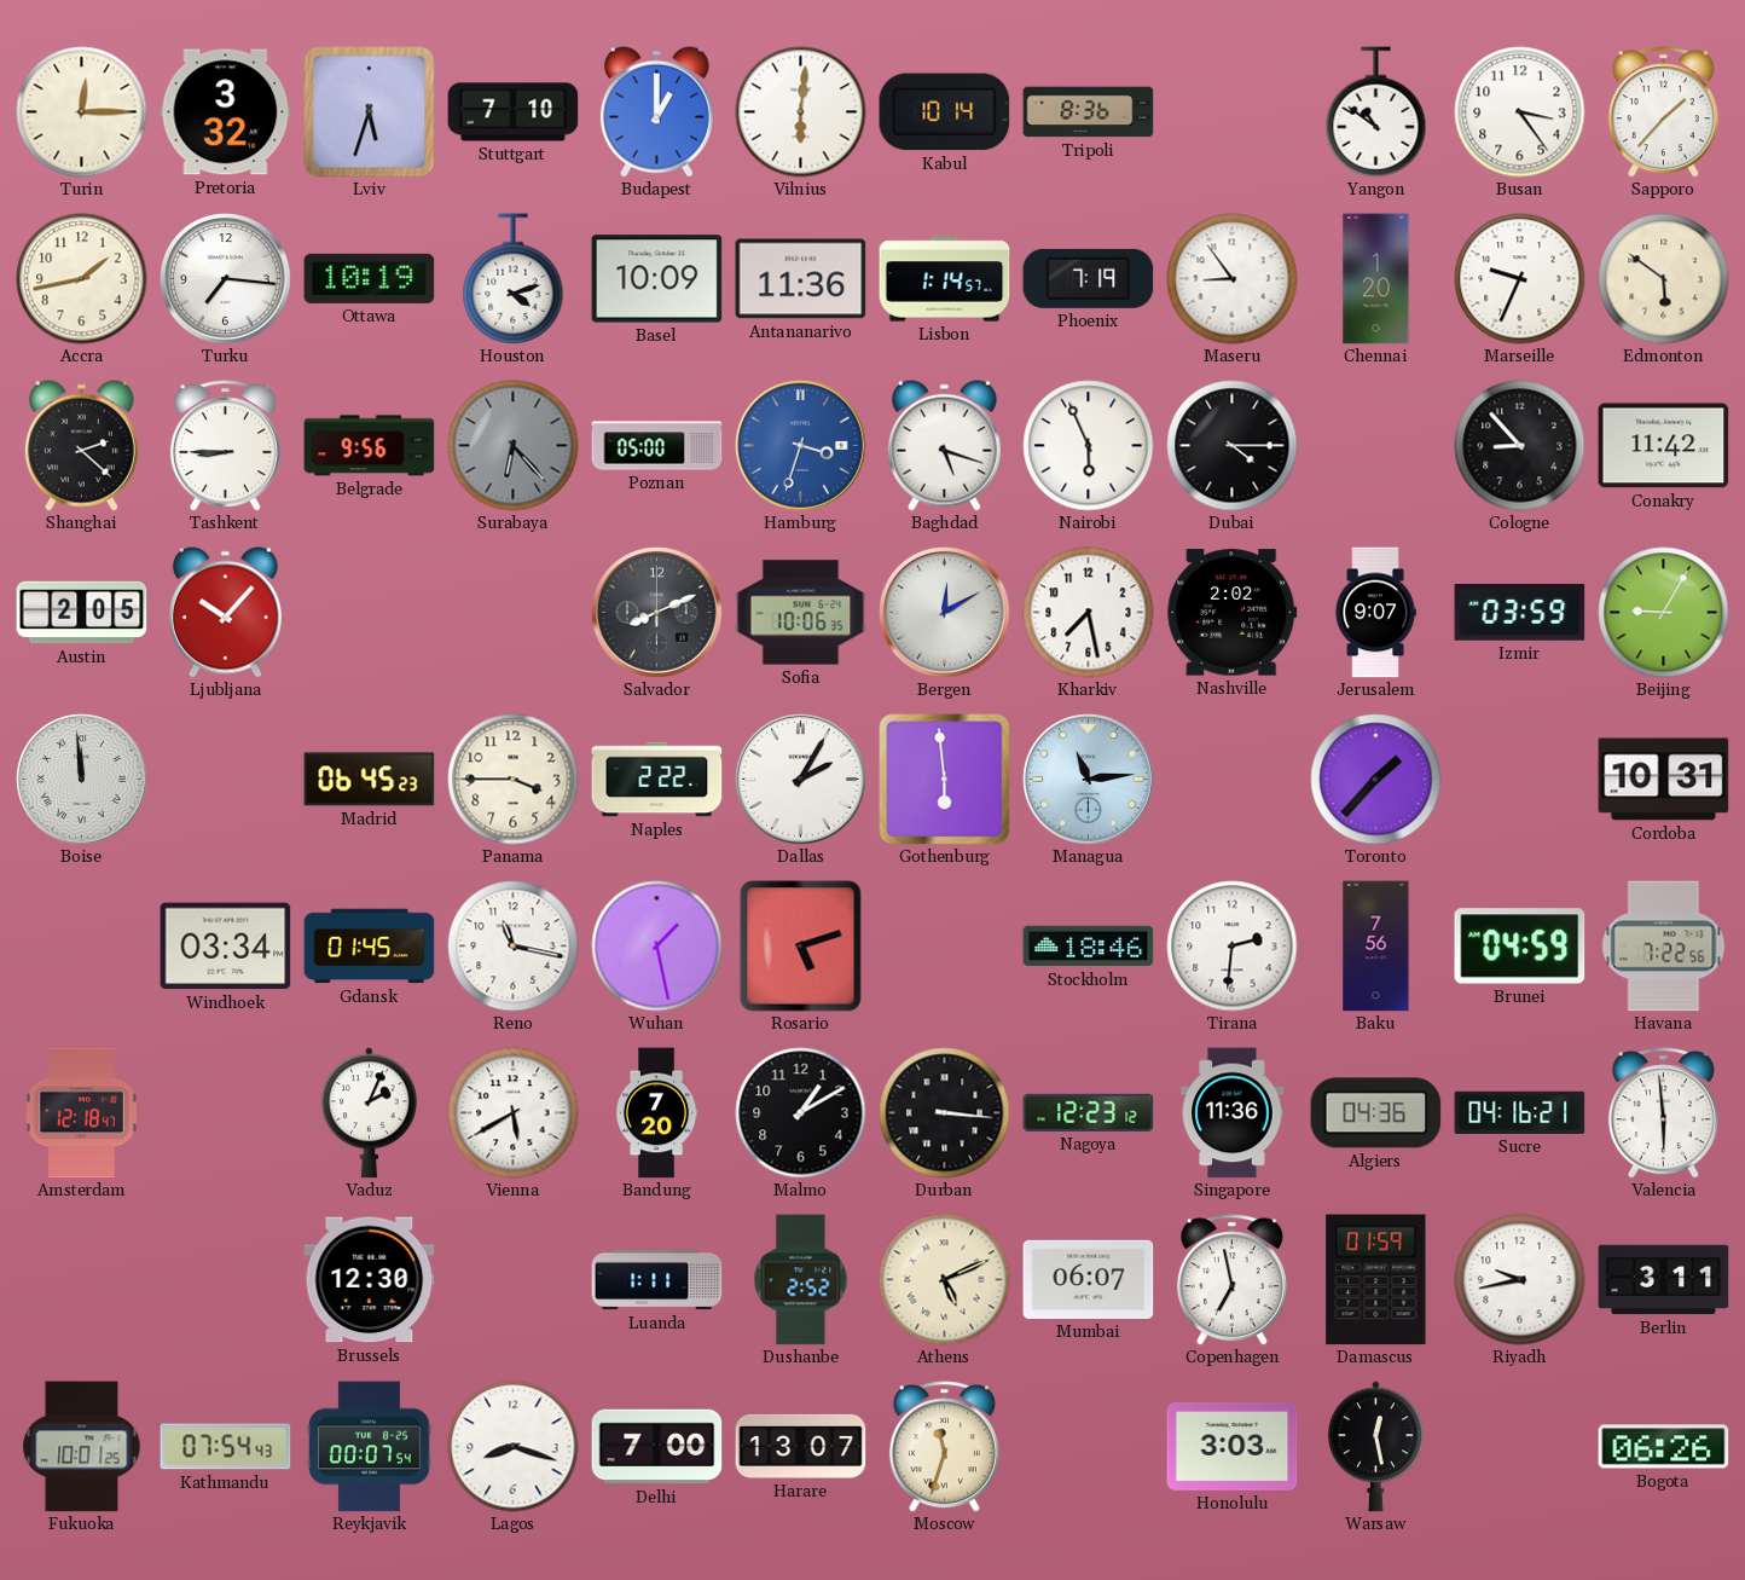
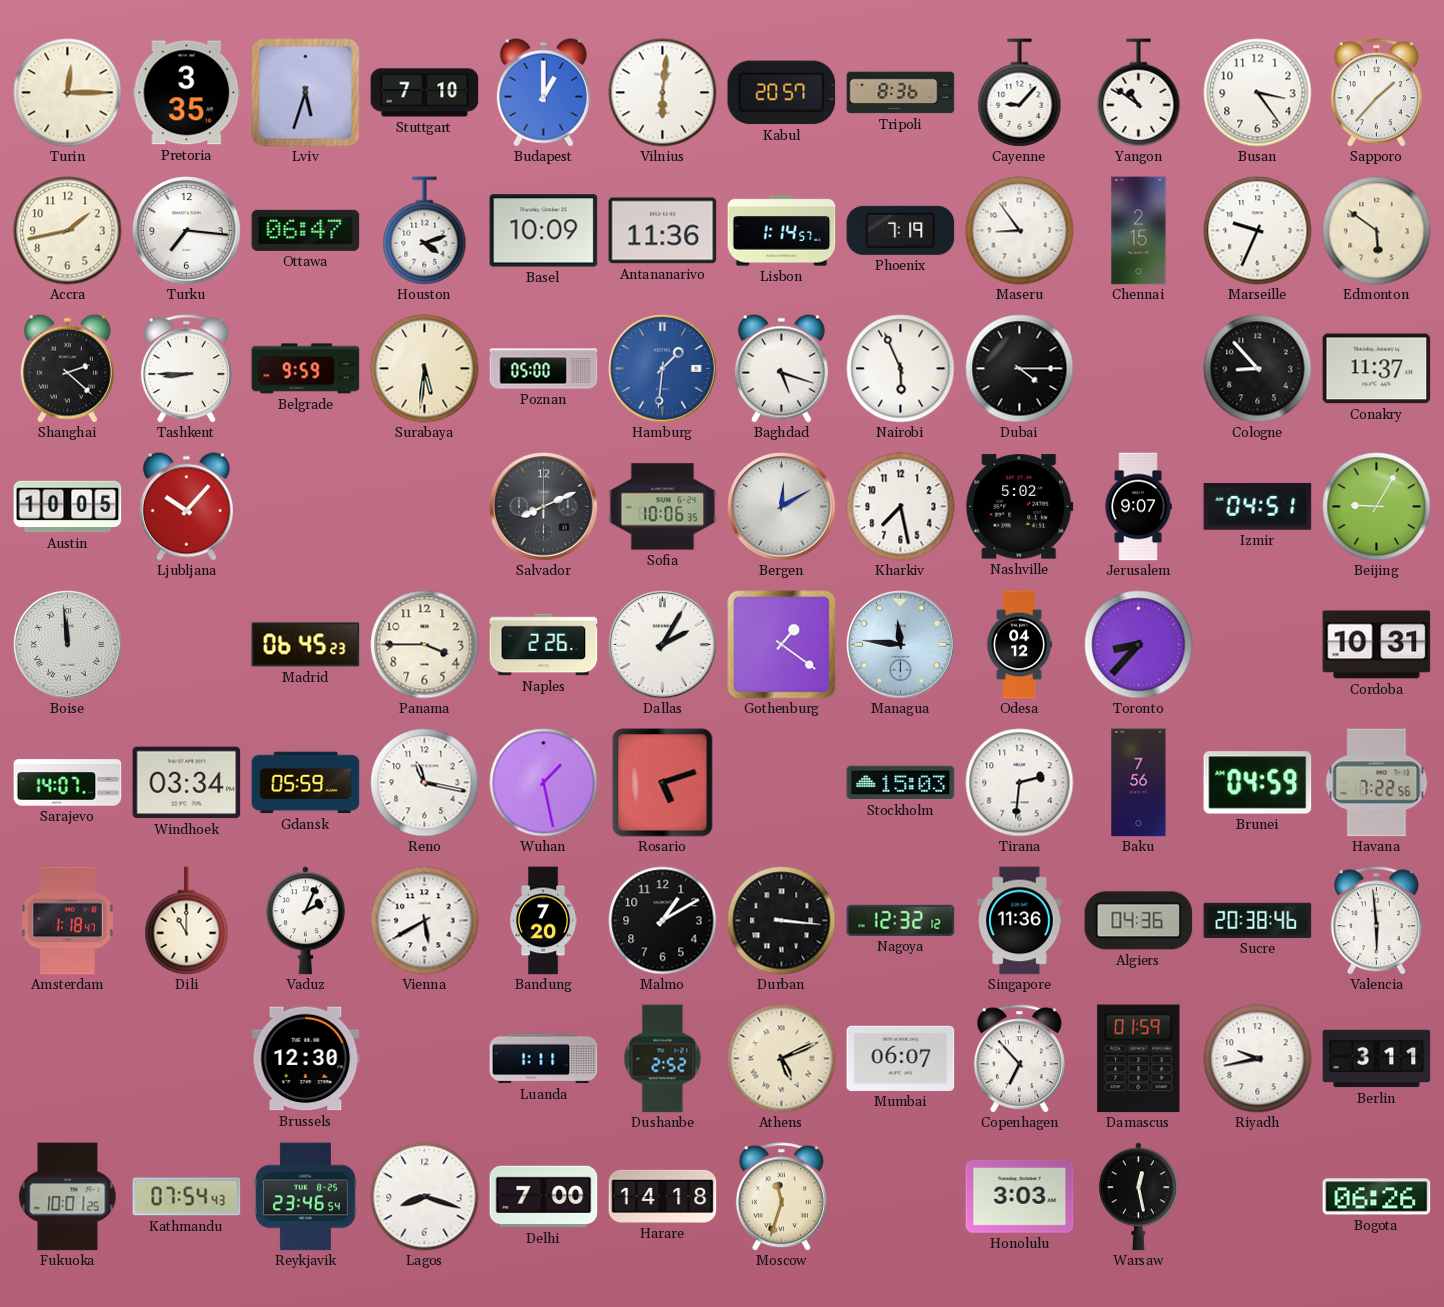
Pretoria: 3:32 -> 3:35
Kabul: 10:14 -> 20:57
Cayenne: none -> 9:07
Ottawa: 10:19 -> 06:47
Chennai: 1:20 -> 2:15
Belgrade: 9:56 -> 9:59
Surabaya: 6:23 -> 5:31
Surabaya dial: grey -> cream
Hamburg: 3:33 -> 1:31
Conakry: 11:42 -> 11:37
Austin: 2:05 -> 10:05
Nashville: 2:02 -> 5:02
Izmir: 03:59 -> 04:51
Naples: 2:22 -> 2:26
Gothenburg: 5:59 -> 1:21
Managua: 11:14 -> 11:46
Odesa: none -> 04:12
Toronto: 1:37 -> 8:37
Sarajevo: none -> 14:07
Gdansk: 01:45 -> 05:59
Stockholm: 18:46 -> 15:03
Amsterdam: 12:18 -> 1:18
Dili: none -> 11:00
Nagoya: 12:23 -> 12:32
Sucre: 04:16 -> 20:38
Copenhagen: 6:58 -> 6:53
Reykjavik: 00:07 -> 23:46
Harare: 13:07 -> 14:18
